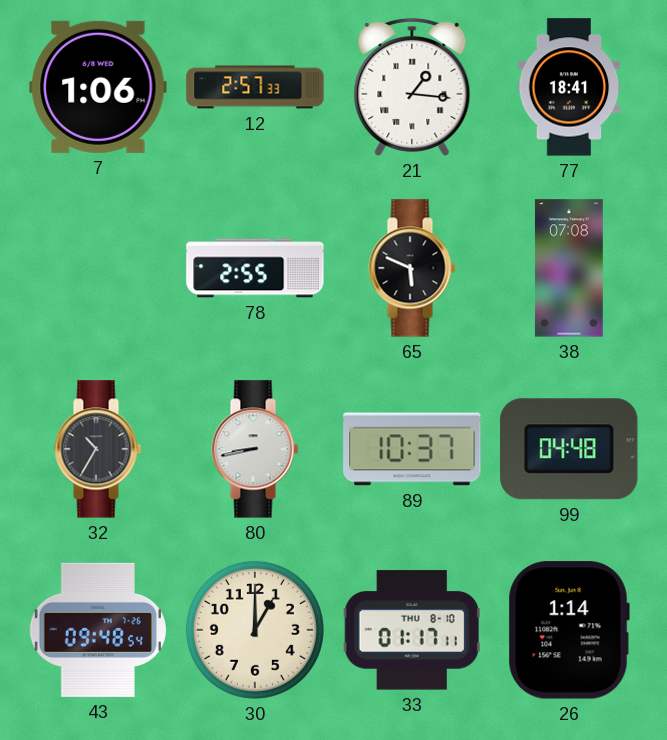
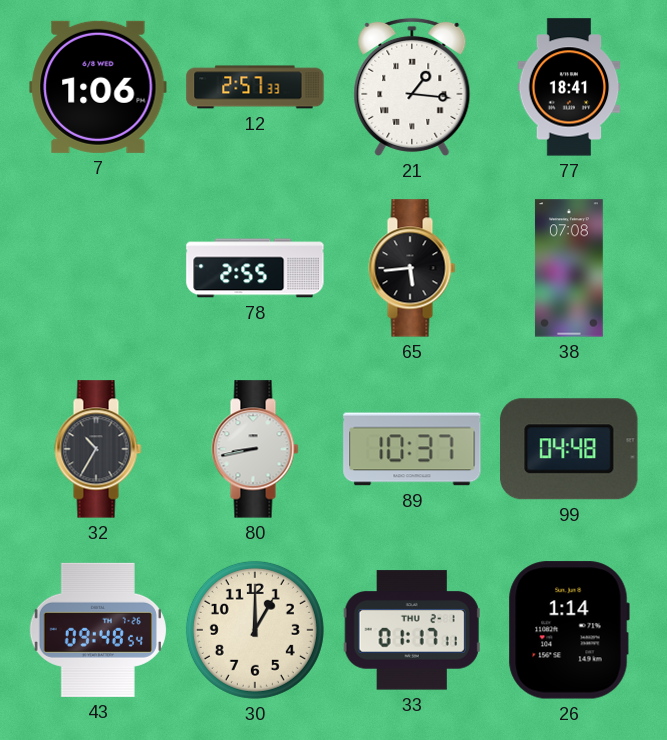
65: 5:49 -> 5:44
33 date: THU 8-10 -> THU 2-1
